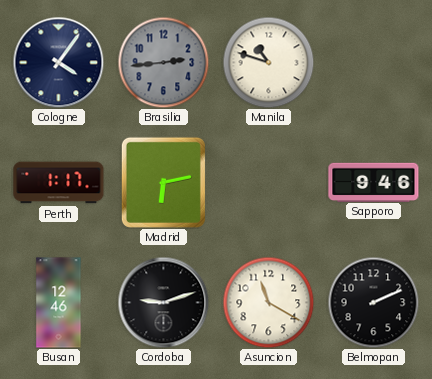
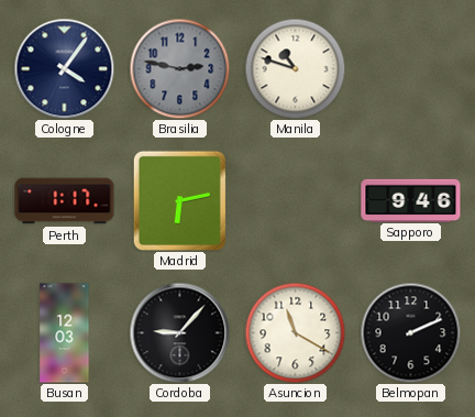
Brasilia: 2:44 -> 2:47
Busan: 12:46 -> 12:03
Cordoba: 9:12 -> 9:07
